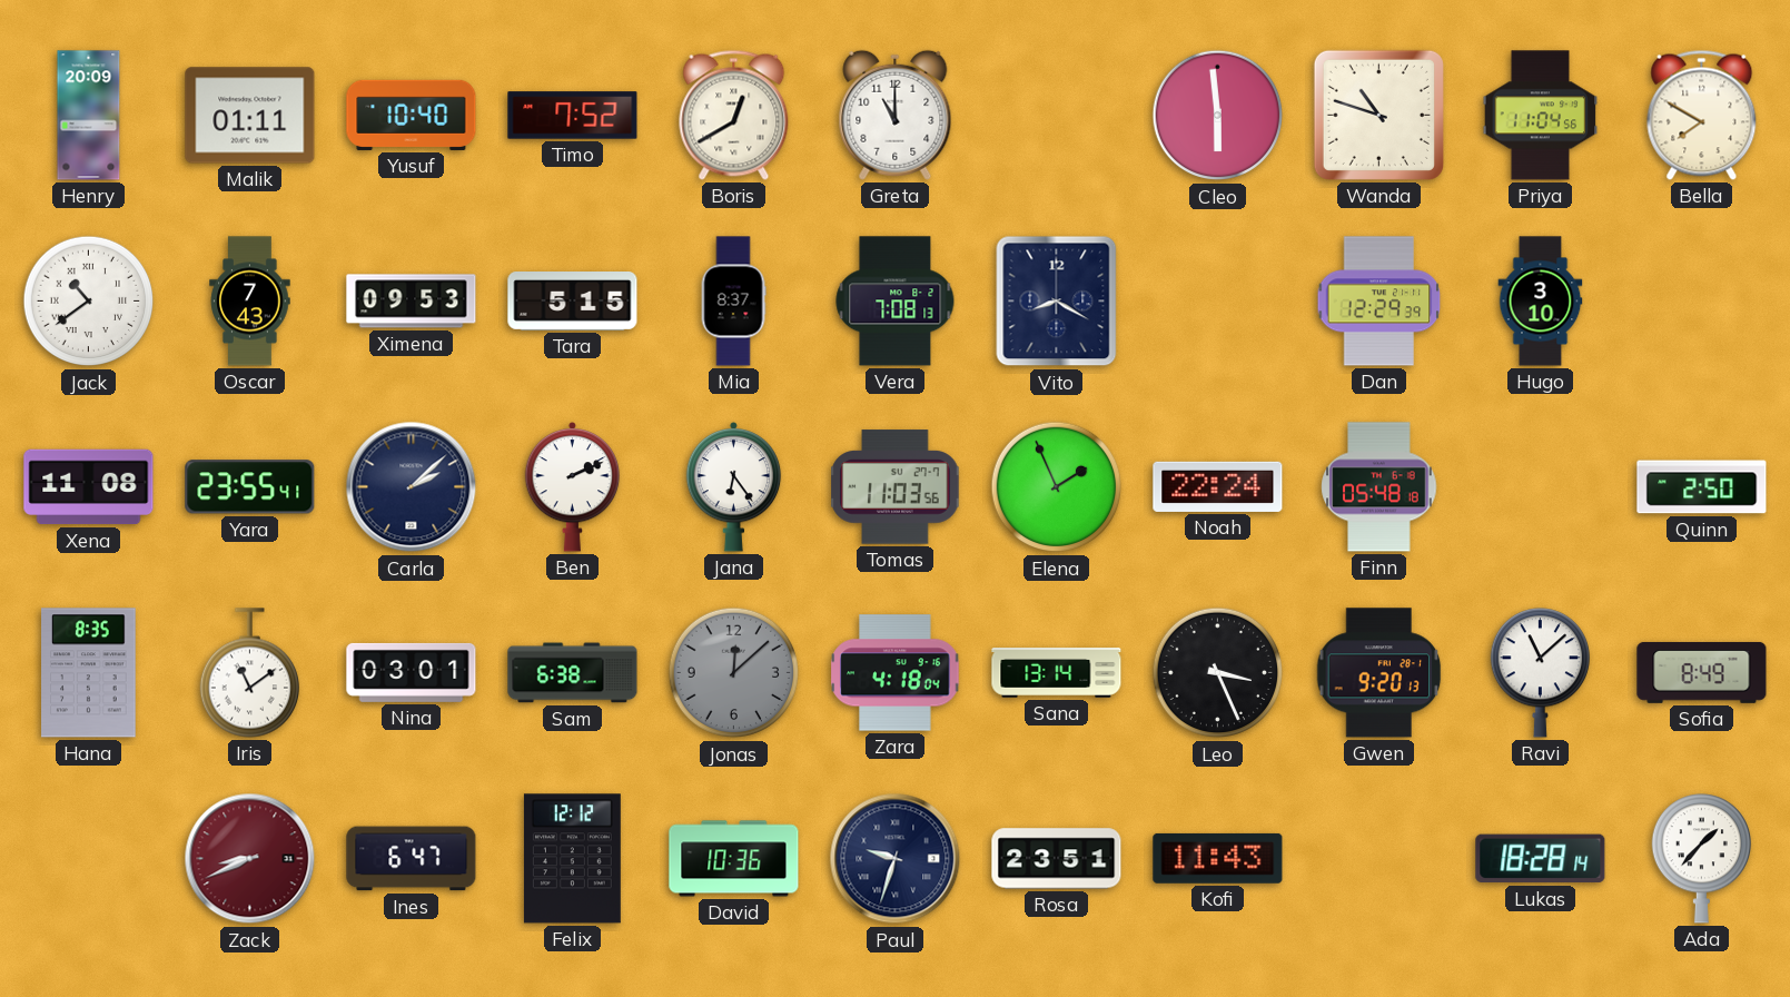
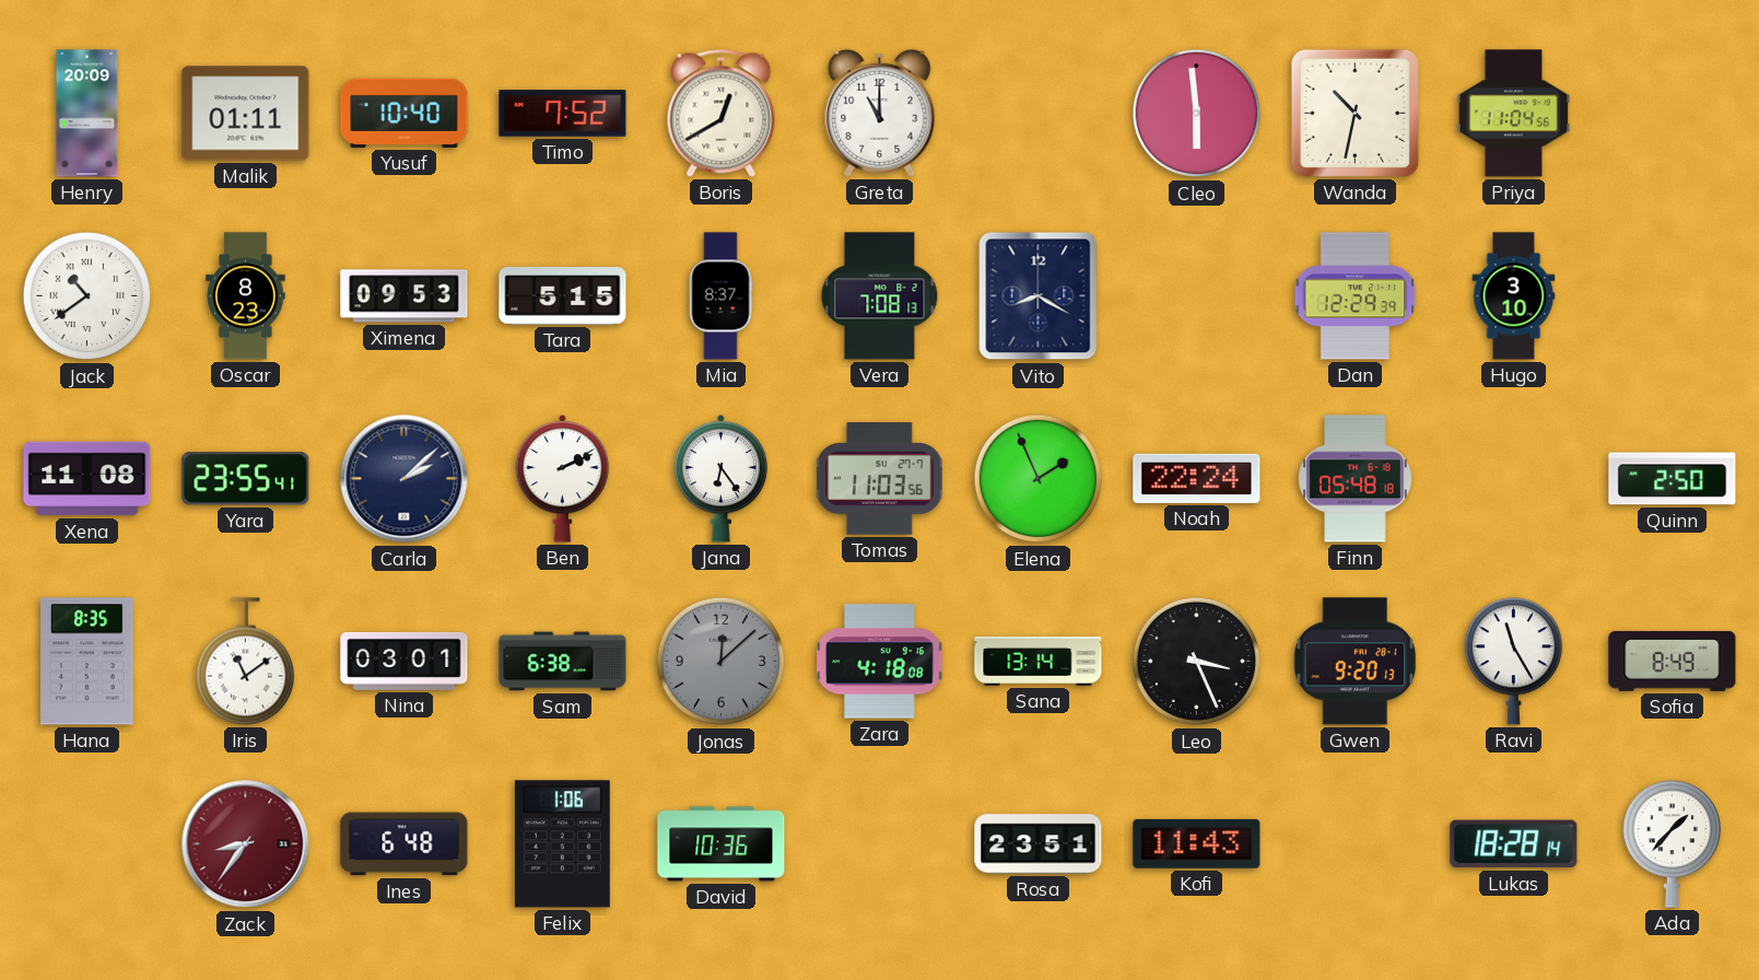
Wanda: 10:48 -> 10:32
Bella: 7:50 -> none
Oscar: 7:43 -> 8:23
Zara: 4:18:04 -> 4:18:08
Ravi: 11:08 -> 11:25
Zack: 8:41 -> 8:36
Ines: 6:47 -> 6:48
Felix: 12:12 -> 1:06
Paul: 9:33 -> none
